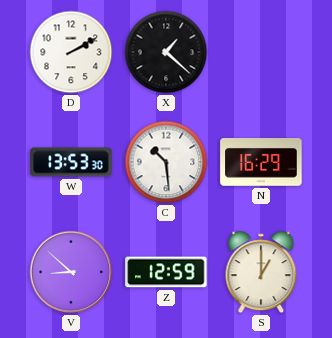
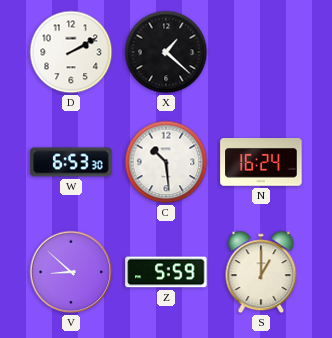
W: 13:53 -> 6:53
N: 16:29 -> 16:24
Z: 12:59 -> 5:59
